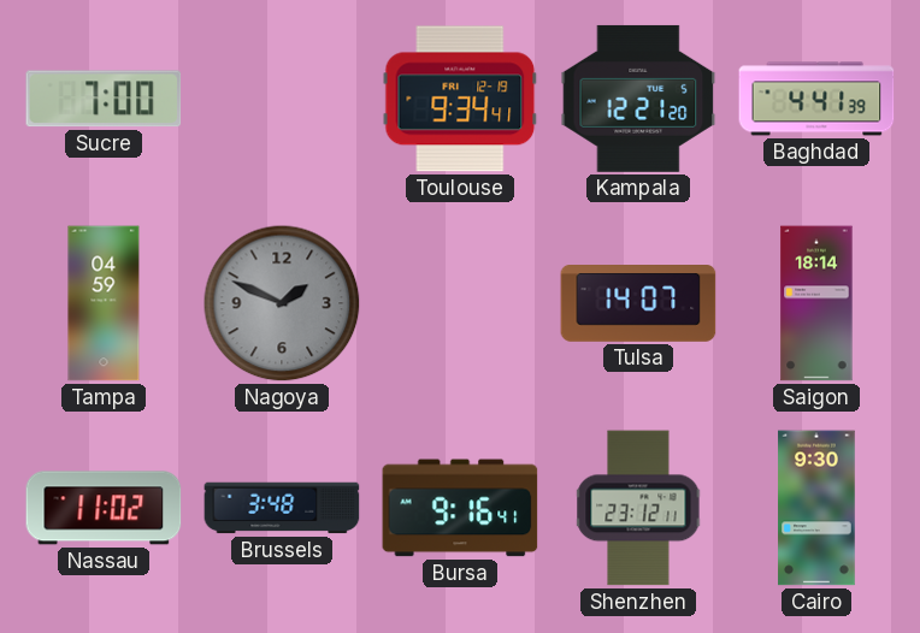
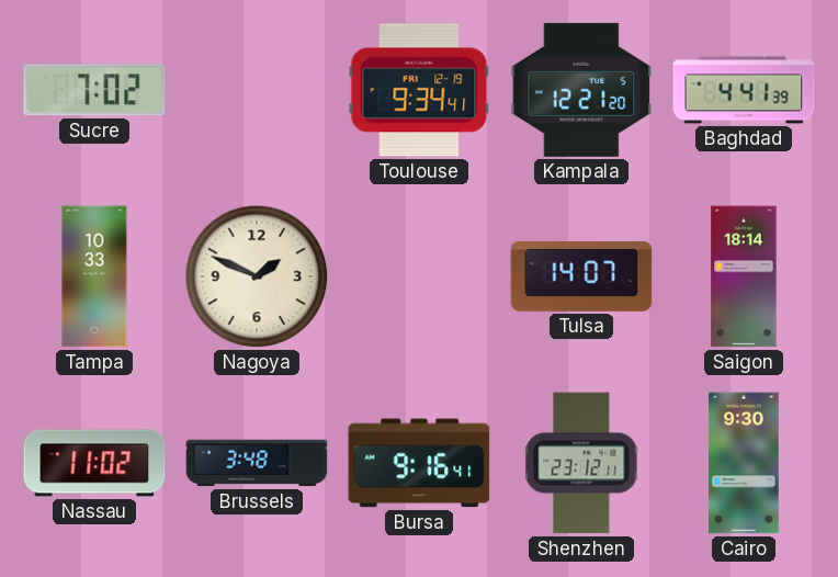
Sucre: 7:00 -> 7:02
Tampa: 04:59 -> 10:33
Nagoya dial: grey -> cream
